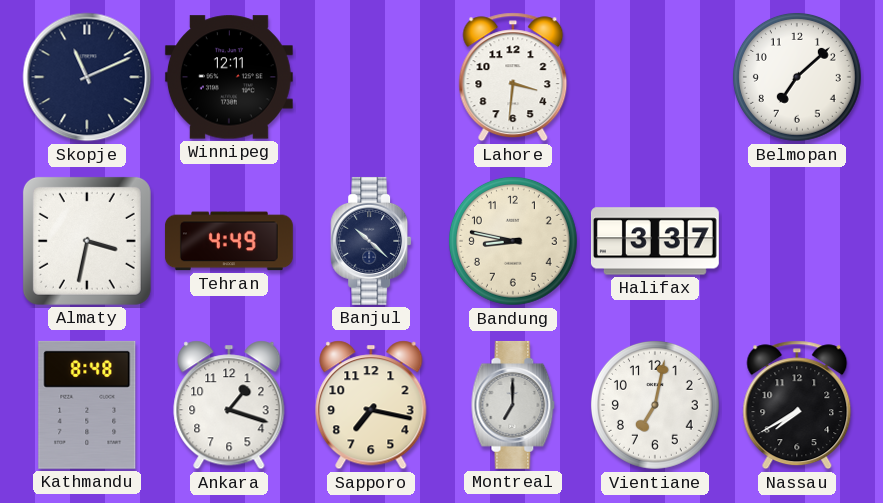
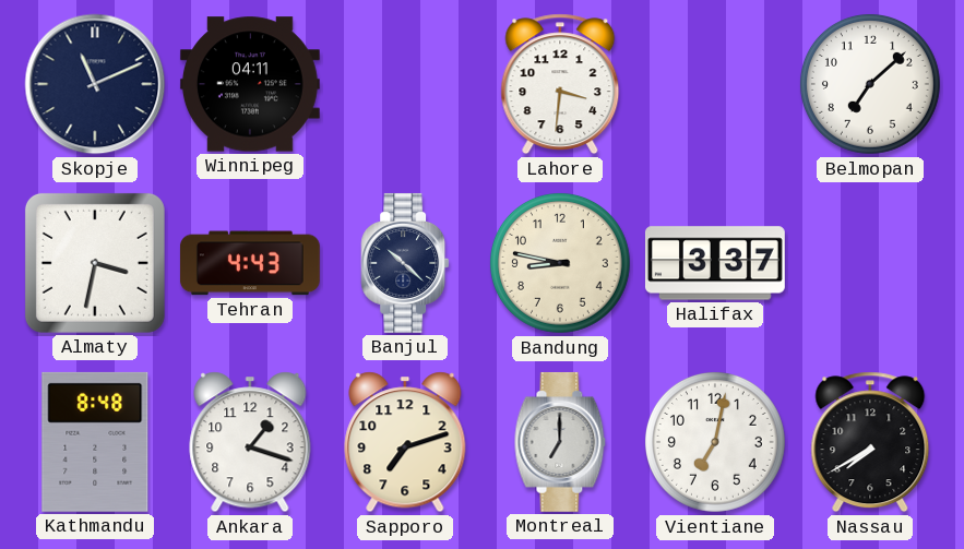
Winnipeg: 12:11 -> 04:11
Tehran: 4:49 -> 4:43
Sapporo: 7:17 -> 7:12
